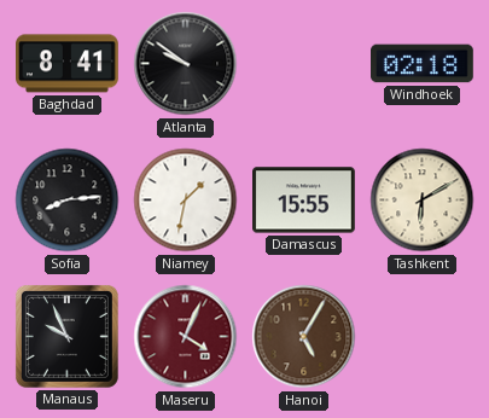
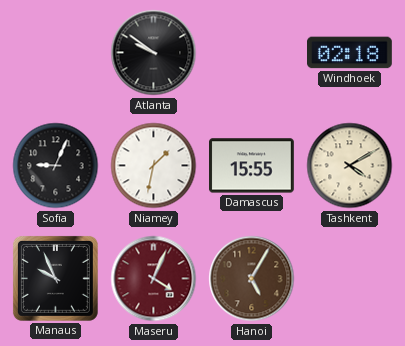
Baghdad: 8:41 -> none
Sofia: 8:14 -> 9:04
Tashkent: 6:10 -> 4:10
